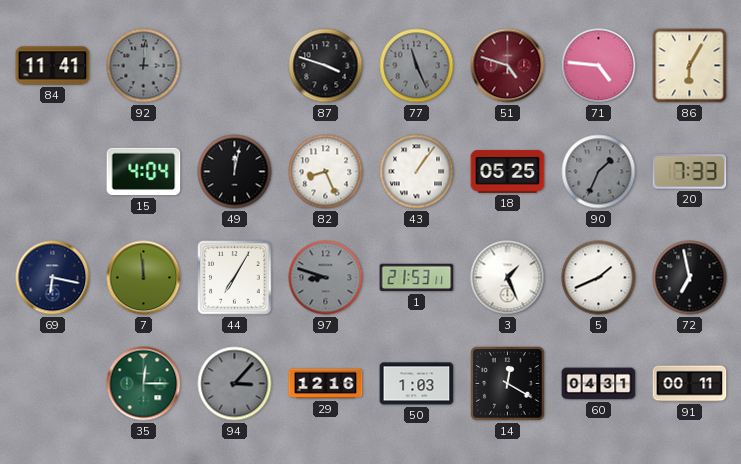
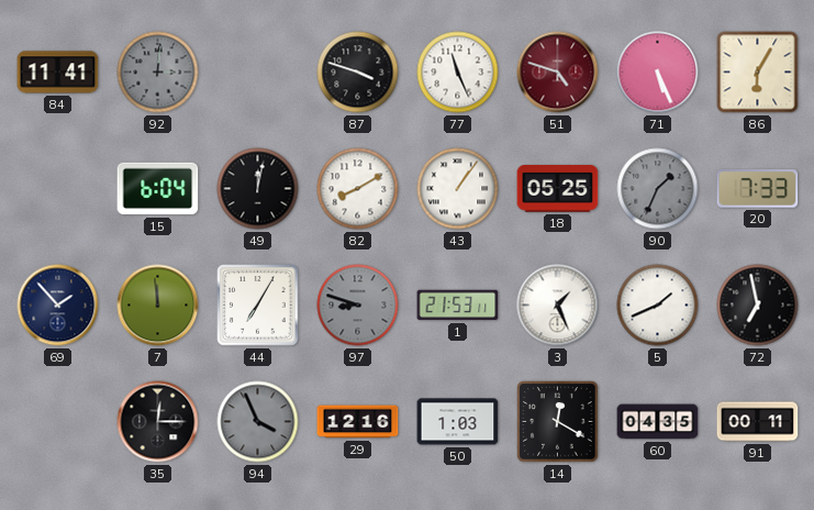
77 dial: grey -> white
71: 4:46 -> 5:26
15: 4:04 -> 6:04
82: 8:26 -> 8:10
69: 6:17 -> 1:53
35 dial: green -> black
94: 3:07 -> 3:56
60: 04:31 -> 04:35
